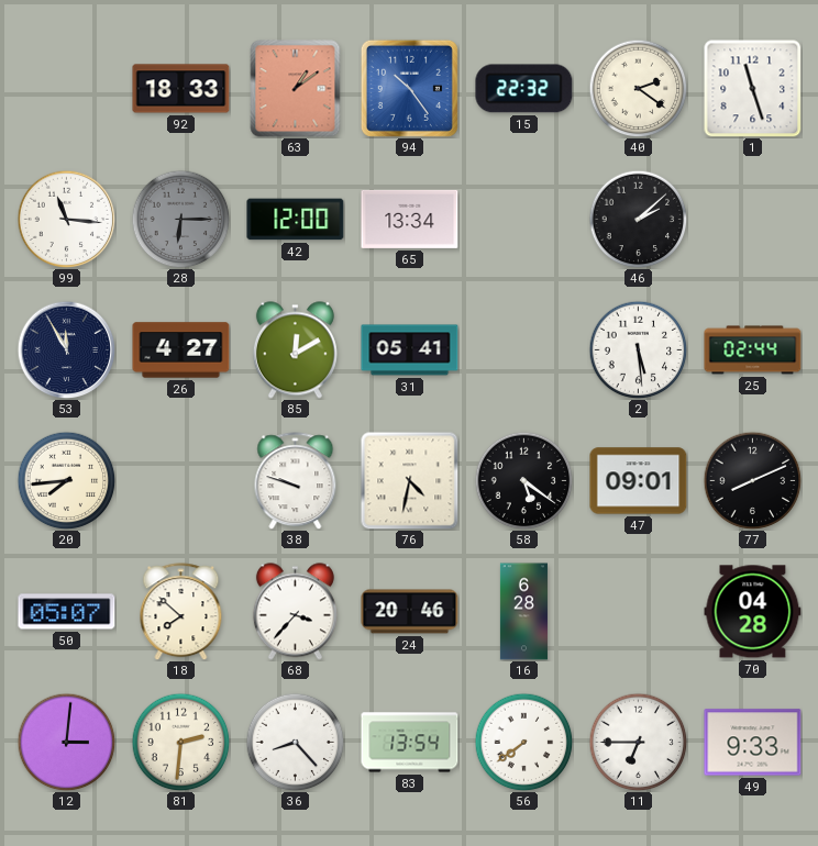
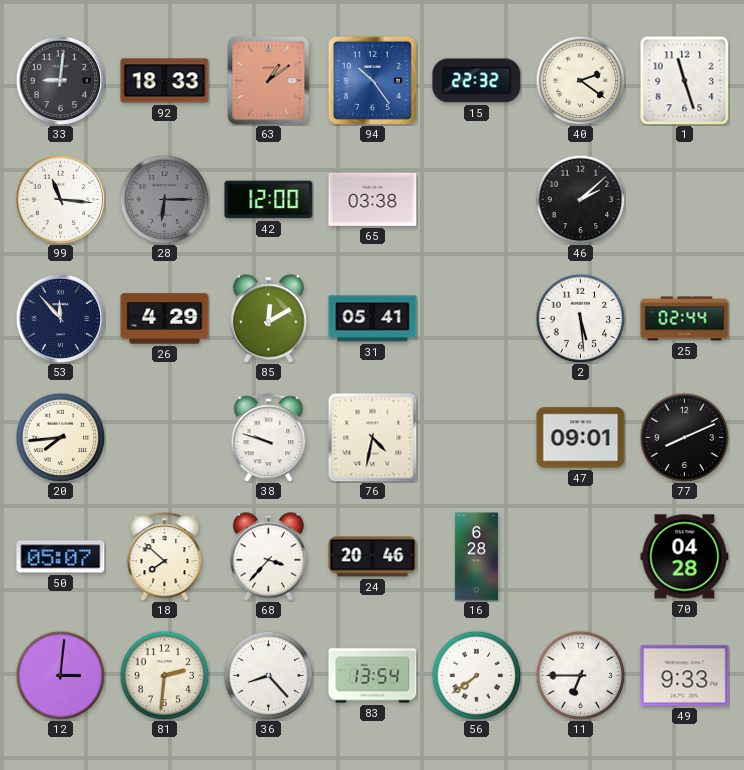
33: none -> 9:01
65: 13:34 -> 03:38
53: 11:55 -> 11:53
26: 4:27 -> 4:29
58: 5:21 -> none
